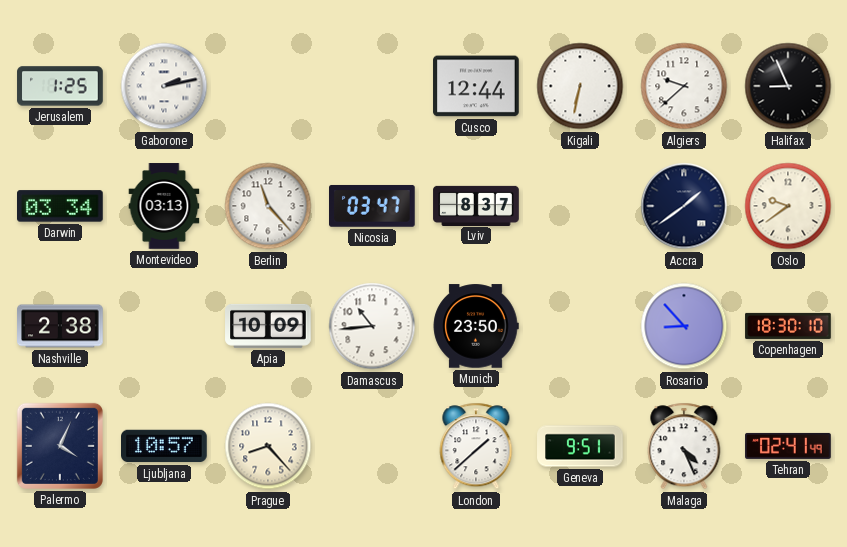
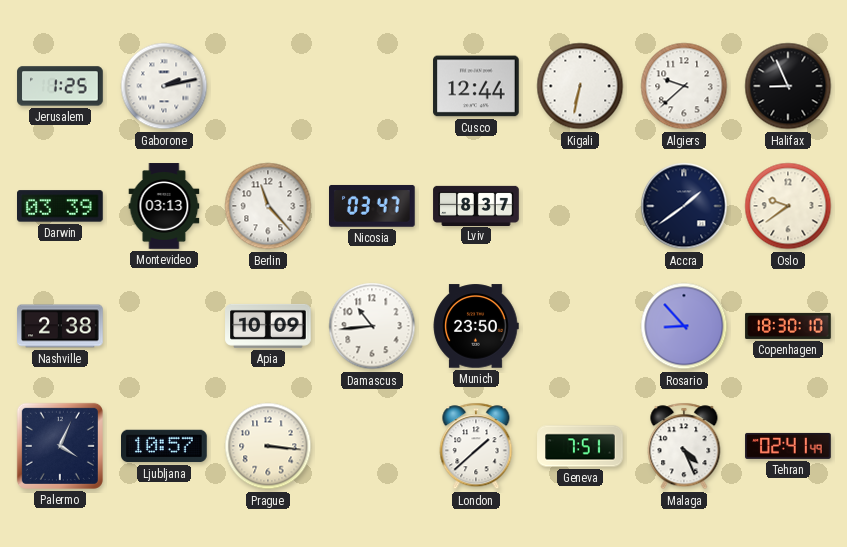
Darwin: 03:34 -> 03:39
Prague: 8:23 -> 3:16
Geneva: 9:51 -> 7:51
